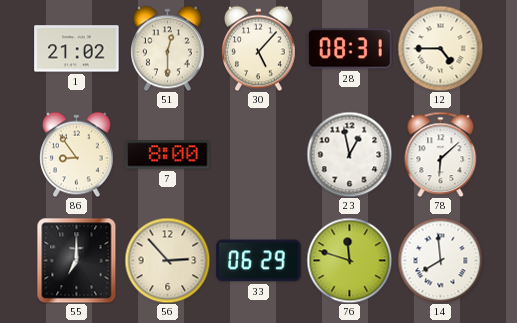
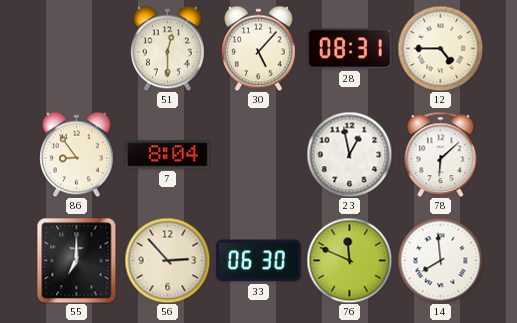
1: 21:02 -> none
7: 8:00 -> 8:04
33: 06:29 -> 06:30
76: 11:48 -> 11:49
